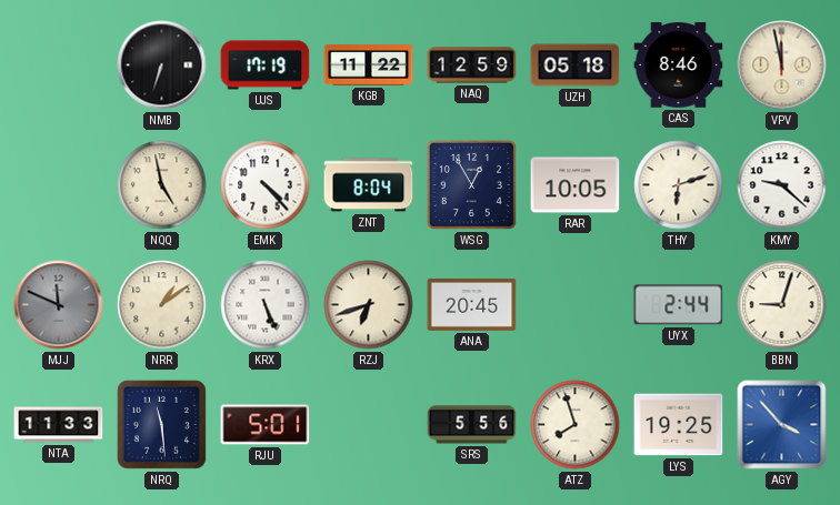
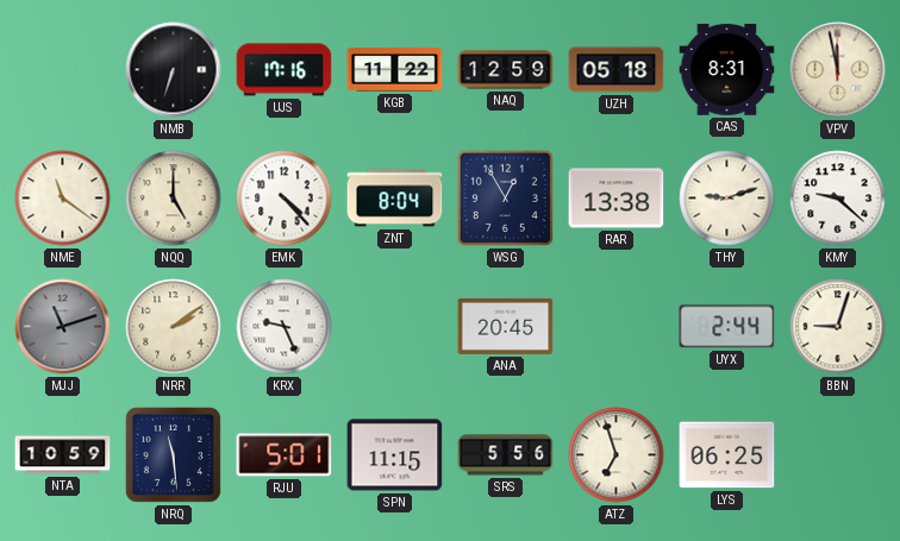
UJS: 17:19 -> 17:16
CAS: 8:46 -> 8:31
NME: none -> 11:21
NQQ: 4:58 -> 5:00
RAR: 10:05 -> 13:38
THY: 6:12 -> 9:12
MJJ: 11:49 -> 11:12
NRR: 1:09 -> 2:09
KRX: 5:26 -> 9:26
RZJ: 6:42 -> none
NTA: 11:33 -> 10:59
SPN: none -> 11:15
ATZ: 7:57 -> 6:57
LYS: 19:25 -> 06:25
AGY: 3:53 -> none
